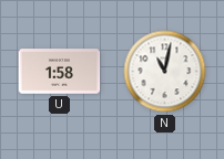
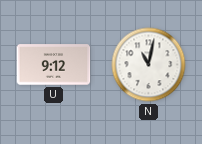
U: 1:58 -> 9:12
